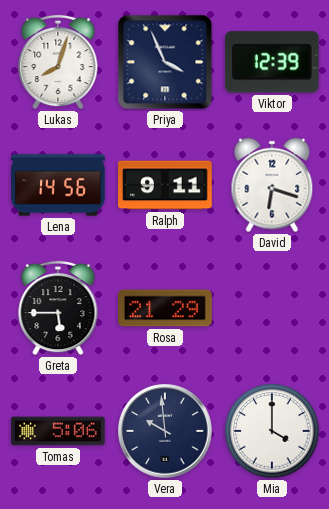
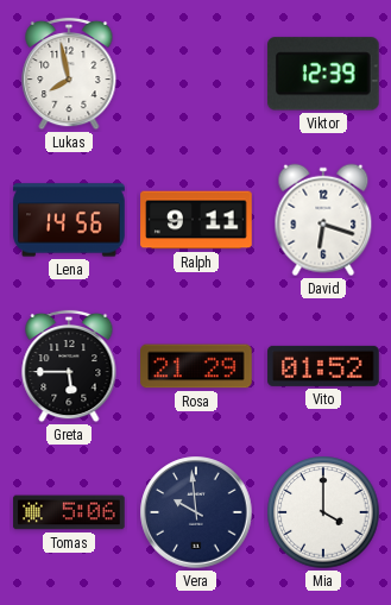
Lukas: 8:03 -> 7:58
Priya: 3:56 -> none
Vito: none -> 01:52
